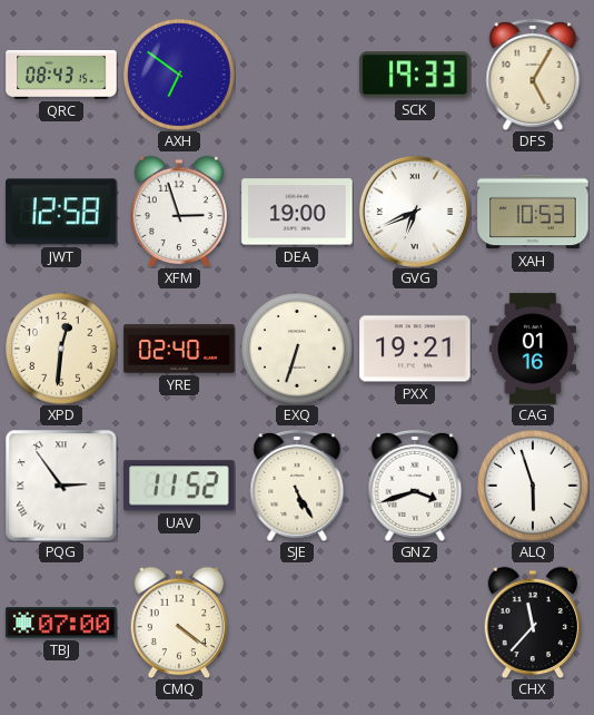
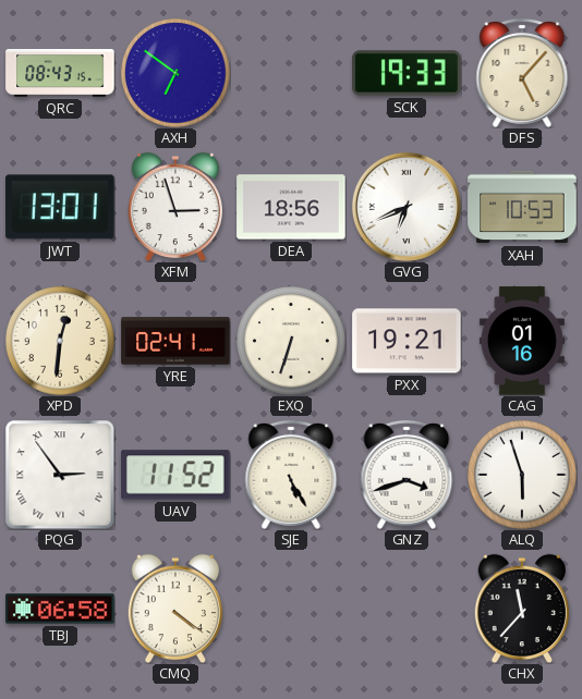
DFS: 5:05 -> 5:07
JWT: 12:58 -> 13:01
DEA: 19:00 -> 18:56
YRE: 02:40 -> 02:41
TBJ: 07:00 -> 06:58
